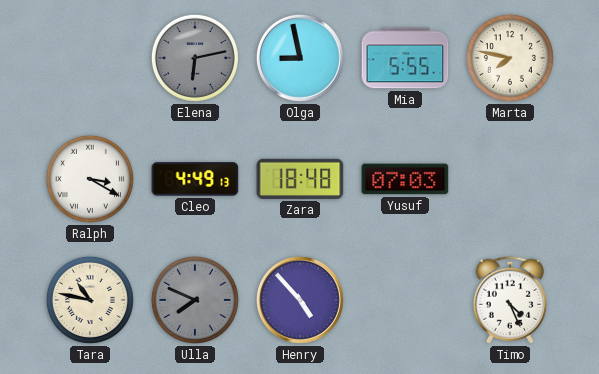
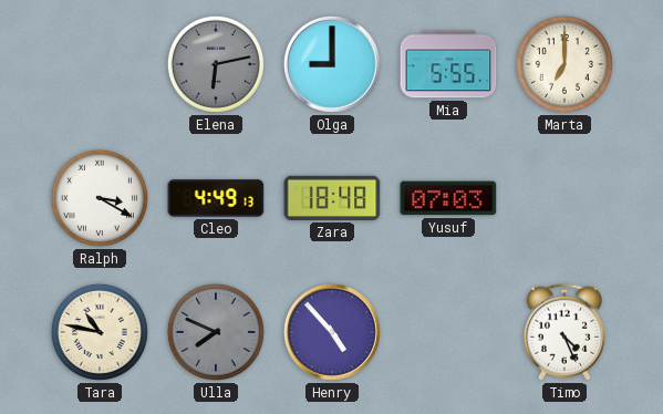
Olga: 8:58 -> 9:00
Marta: 7:47 -> 7:00
